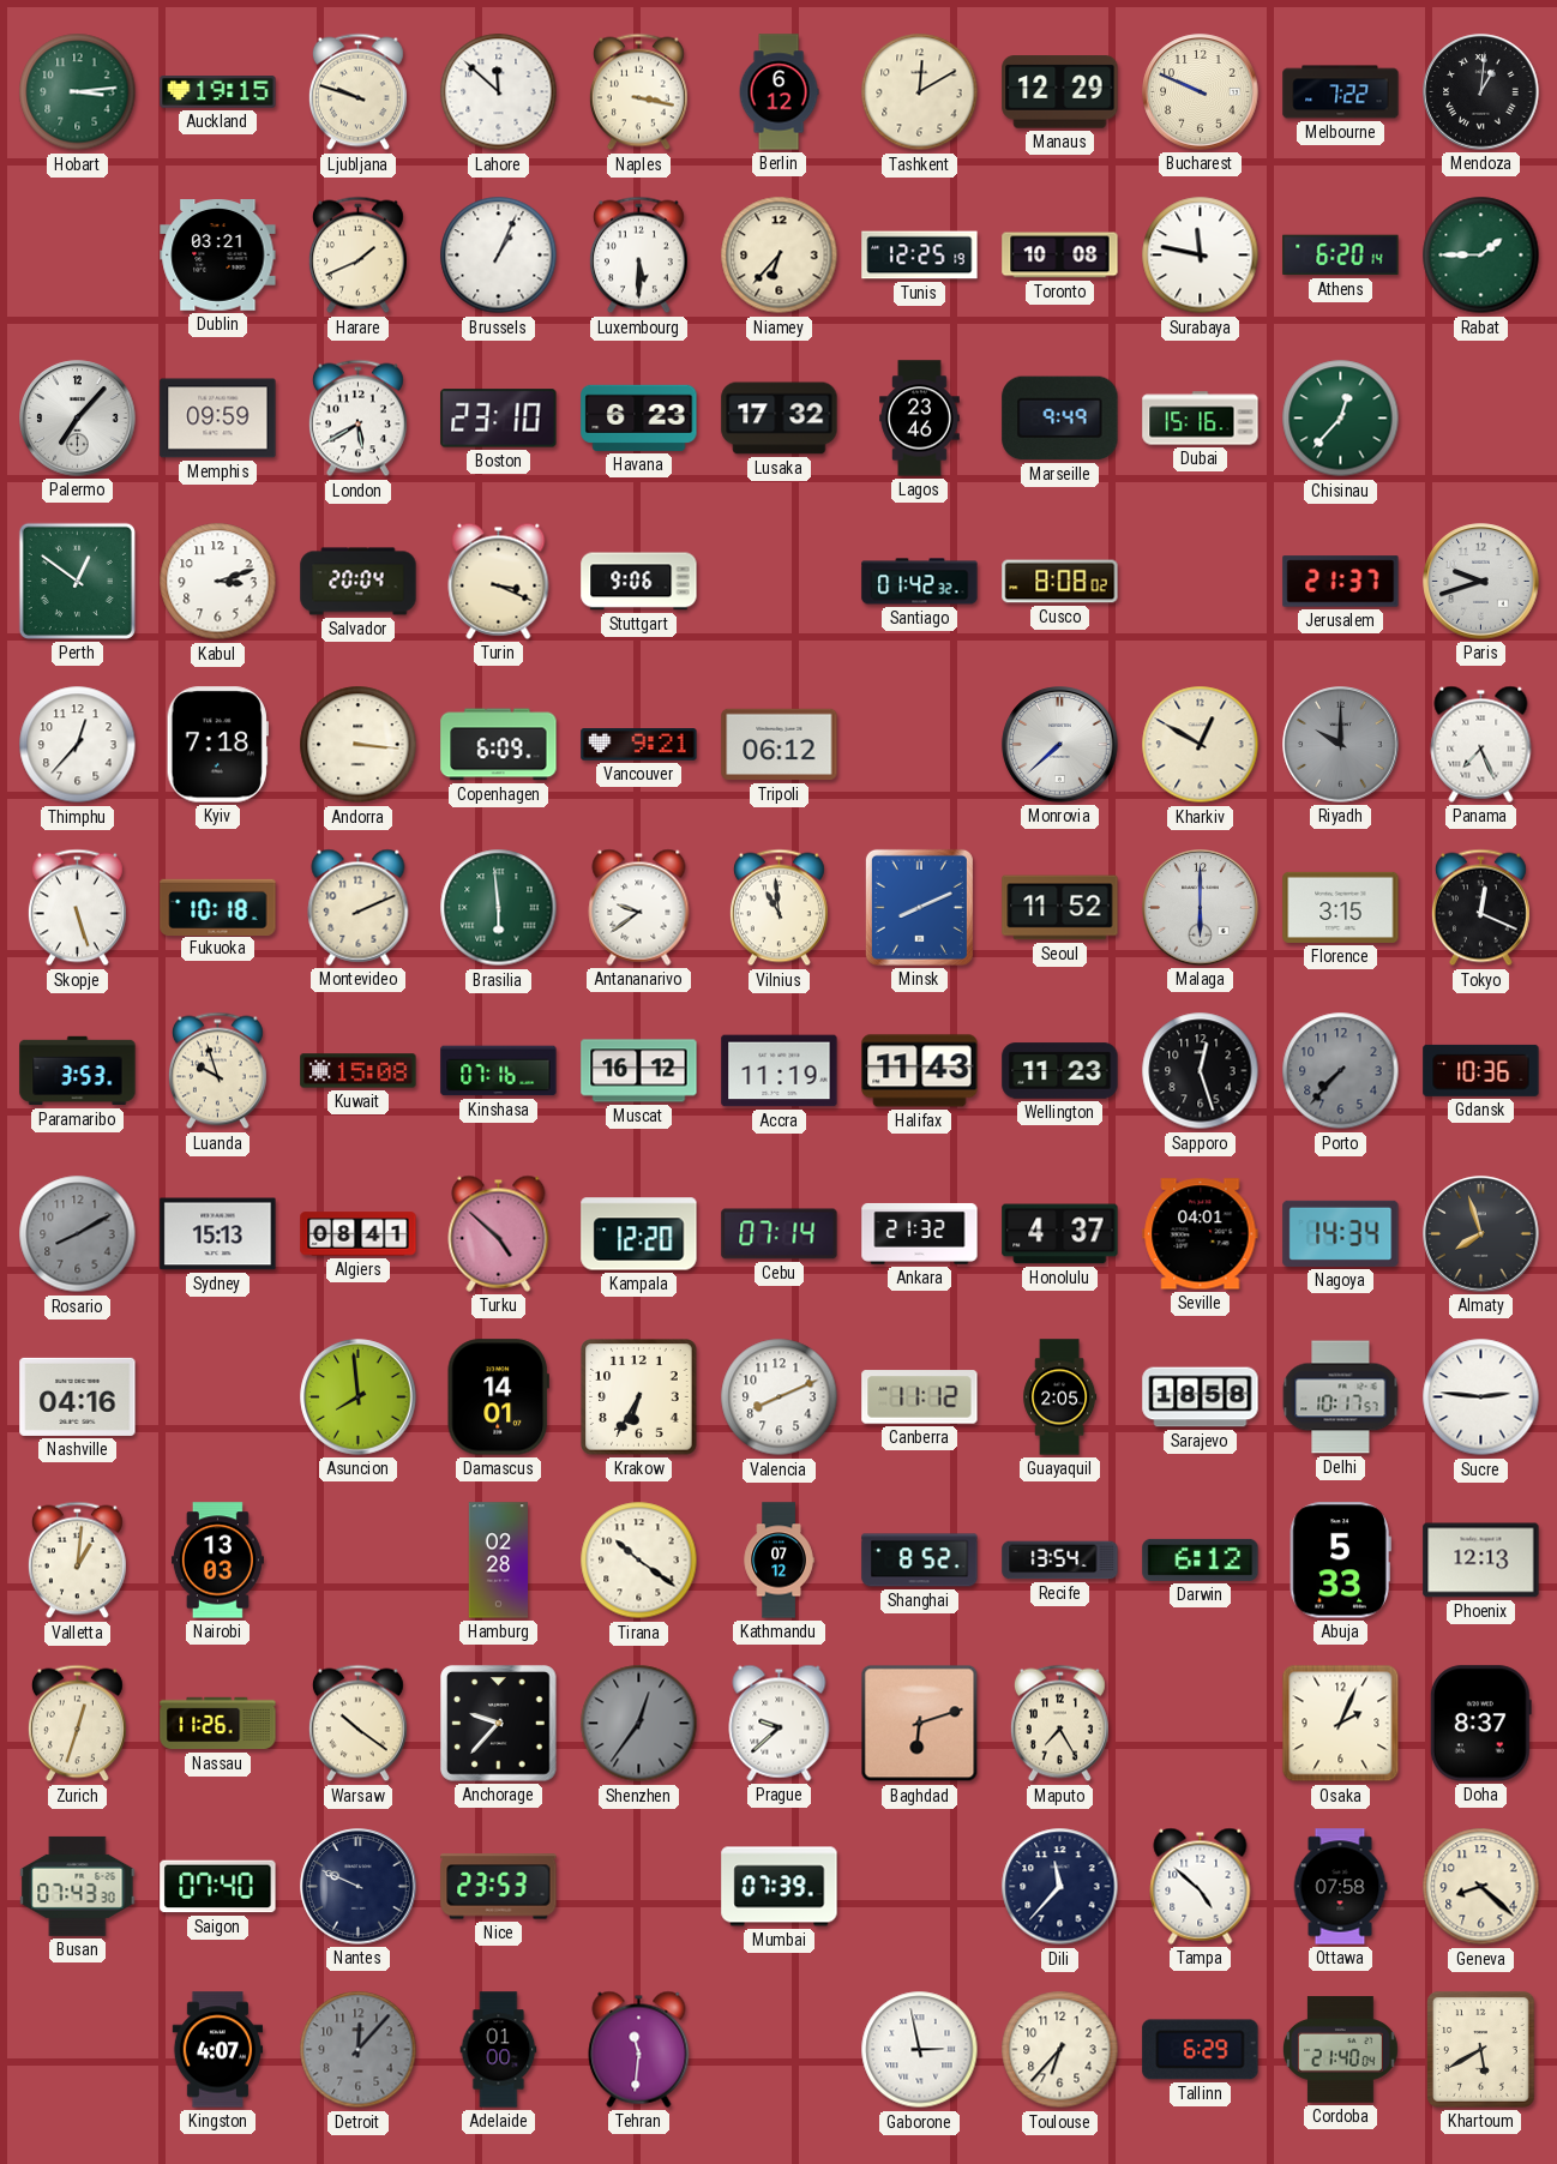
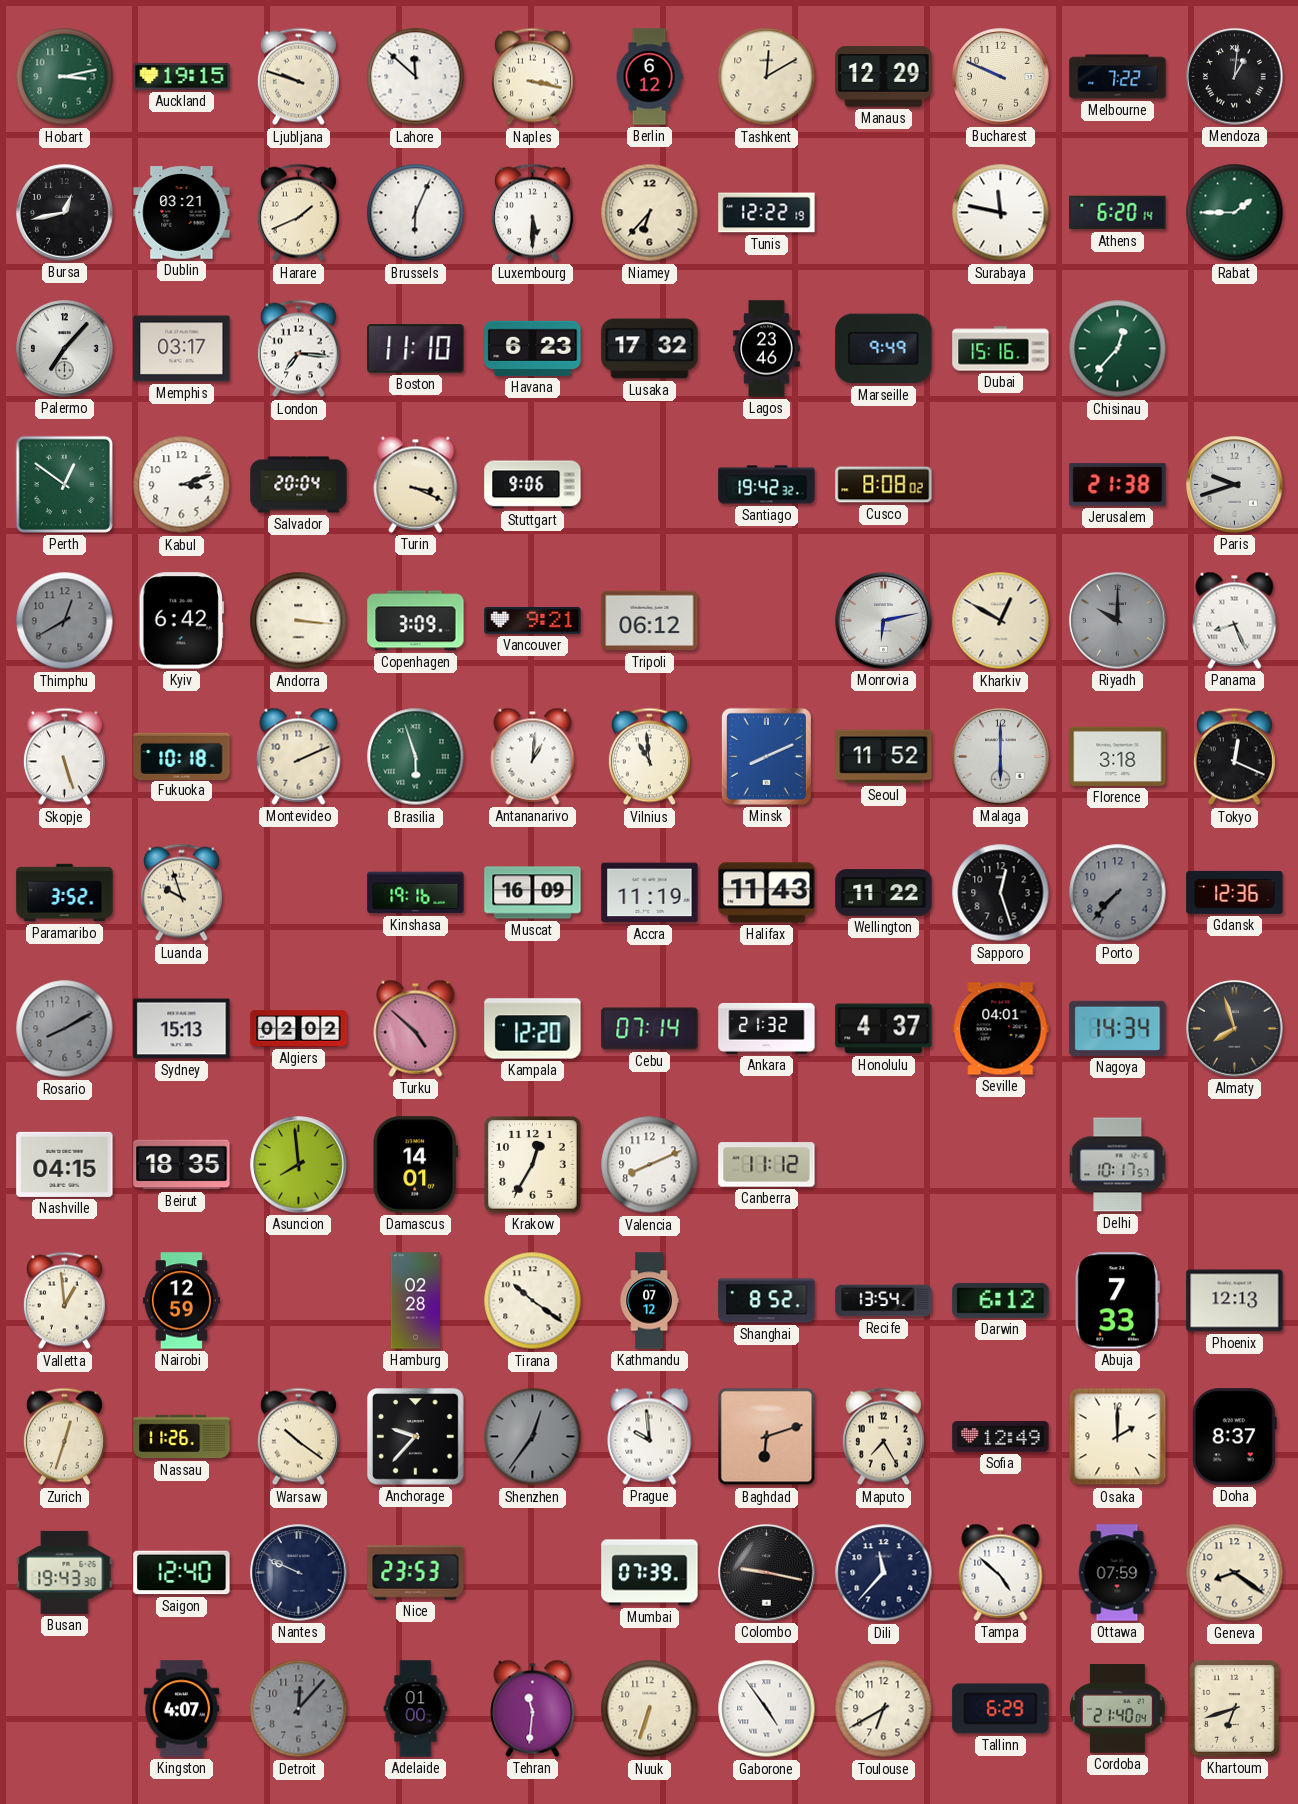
Hobart: 3:14 -> 3:13
Bursa: none -> 12:43
Brussels: 1:04 -> 6:04
Tunis: 12:25 -> 12:22
Toronto: 10:08 -> none
Memphis: 09:59 -> 03:17
London: 5:40 -> 7:16
Boston: 23:10 -> 11:10
Santiago: 01:42 -> 19:42
Jerusalem: 21:37 -> 21:38
Thimphu: 12:37 -> 12:40
Thimphu dial: white -> grey
Kyiv: 7:18 -> 6:42
Copenhagen: 6:09 -> 3:09
Monrovia: 7:38 -> 6:13
Panama: 7:26 -> 8:26
Brasilia: 5:59 -> 5:57
Antananarivo: 9:39 -> 1:01
Florence: 3:15 -> 3:18
Paramaribo: 3:53 -> 3:52
Kuwait: 15:08 -> none
Kinshasa: 07:16 -> 19:16
Muscat: 16:12 -> 16:09
Wellington: 11:23 -> 11:22
Gdansk: 10:36 -> 12:36
Algiers: 08:41 -> 02:02
Nashville: 04:16 -> 04:15
Beirut: none -> 18:35
Krakow: 6:35 -> 12:35
Guayaquil: 2:05 -> none
Sarajevo: 18:58 -> none
Sucre: 2:46 -> none
Valletta: 1:01 -> 12:59
Nairobi: 13:03 -> 12:59
Abuja: 5:33 -> 7:33
Prague: 9:38 -> 9:59
Sofia: none -> 12:49
Osaka: 2:04 -> 2:00
Busan: 07:43 -> 19:43
Saigon: 07:40 -> 12:40
Colombo: none -> 9:17
Ottawa: 07:58 -> 07:59
Geneva: 8:22 -> 8:21
Nuuk: none -> 6:33
Gaborone: 2:58 -> 4:54
Toulouse: 6:37 -> 6:40
Khartoum: 5:40 -> 6:42
